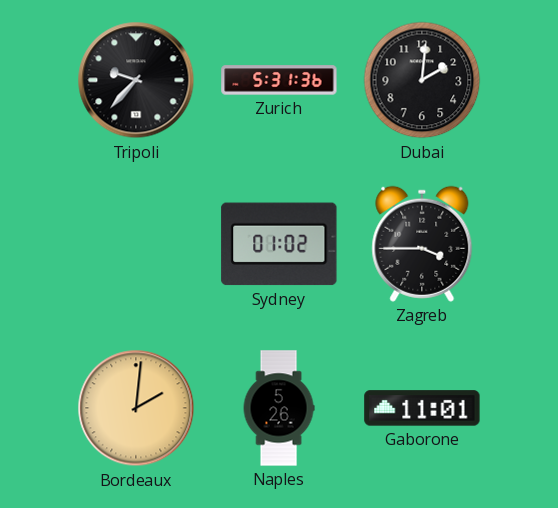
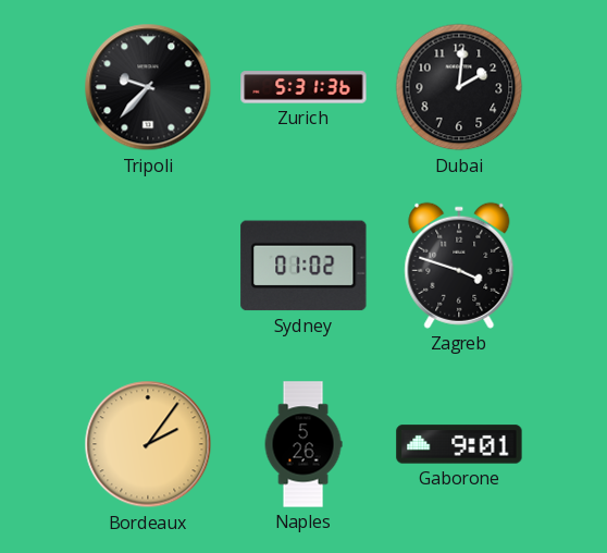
Zagreb: 3:45 -> 3:48
Bordeaux: 2:01 -> 2:06
Gaborone: 11:01 -> 9:01
